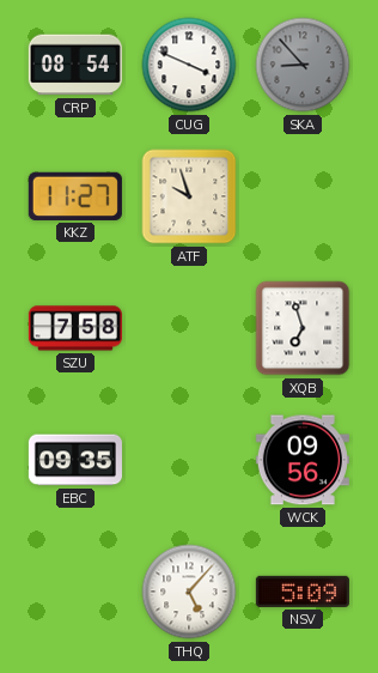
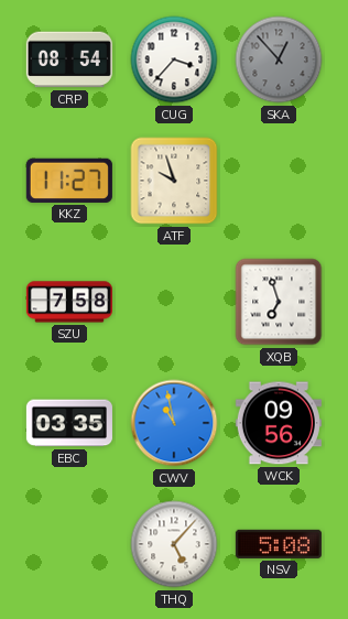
CUG: 3:49 -> 3:37
SKA: 8:53 -> 12:53
EBC: 09:35 -> 03:35
CWV: none -> 10:58
NSV: 5:09 -> 5:08
